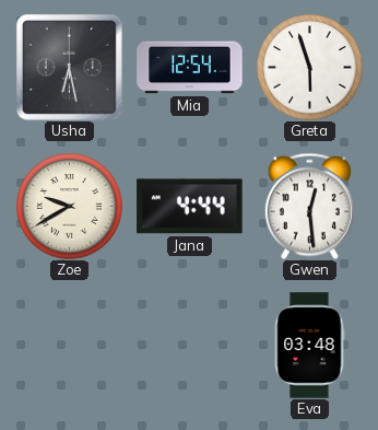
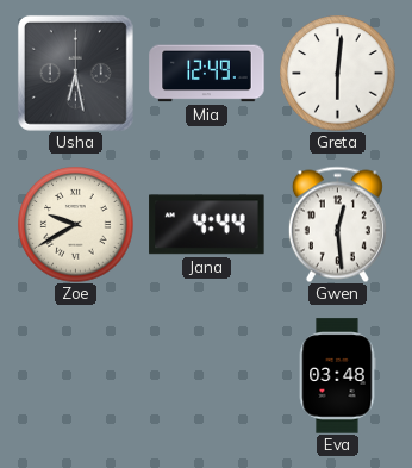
Mia: 12:54 -> 12:49
Greta: 5:57 -> 6:01
